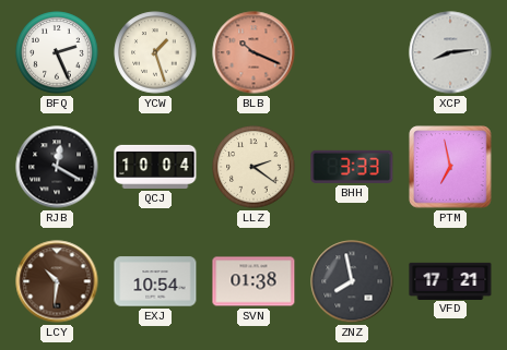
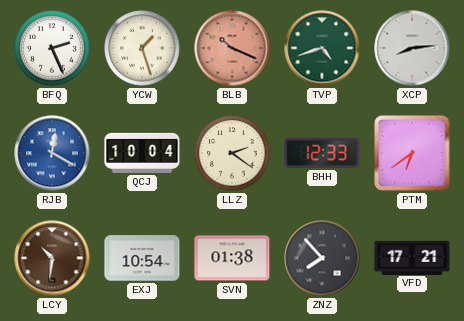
TVP: none -> 4:42
RJB dial: black -> blue
BHH: 3:33 -> 12:33
PTM: 6:58 -> 6:39
ZNZ: 7:58 -> 7:53
